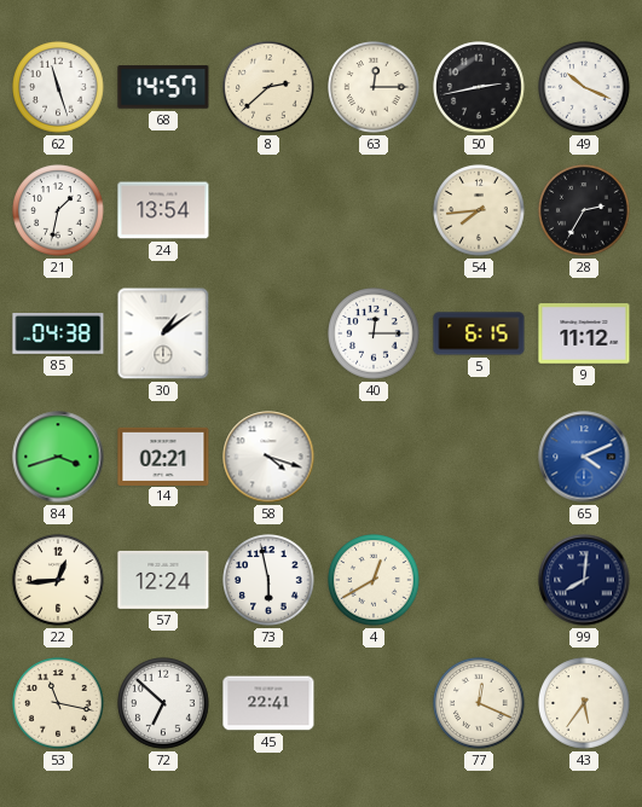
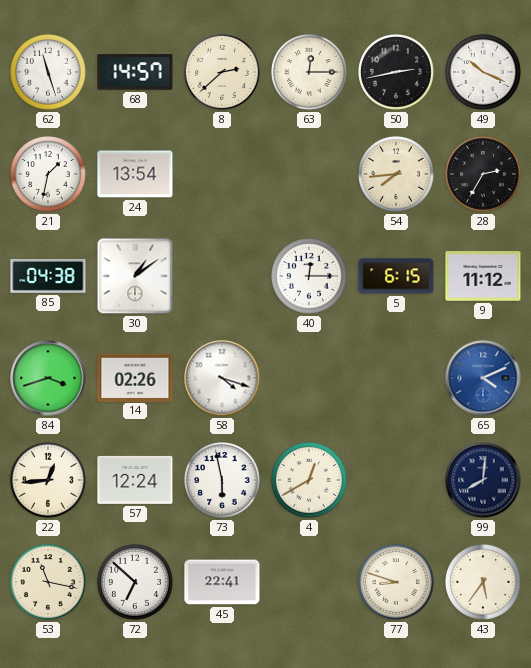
14: 02:21 -> 02:26
77: 12:19 -> 8:48
